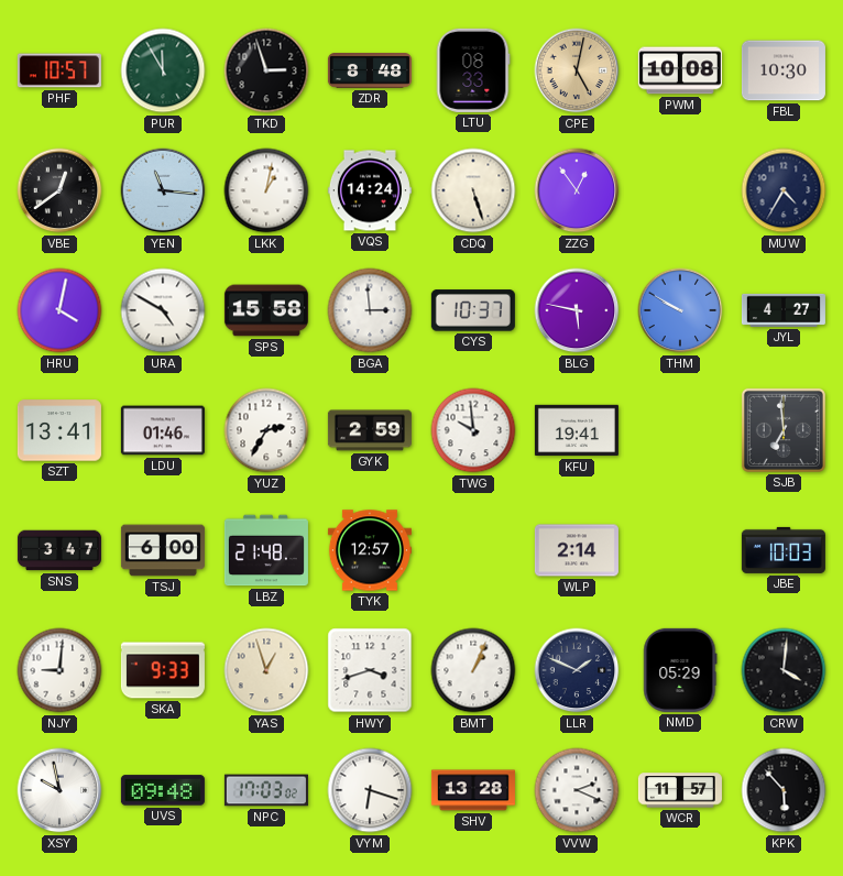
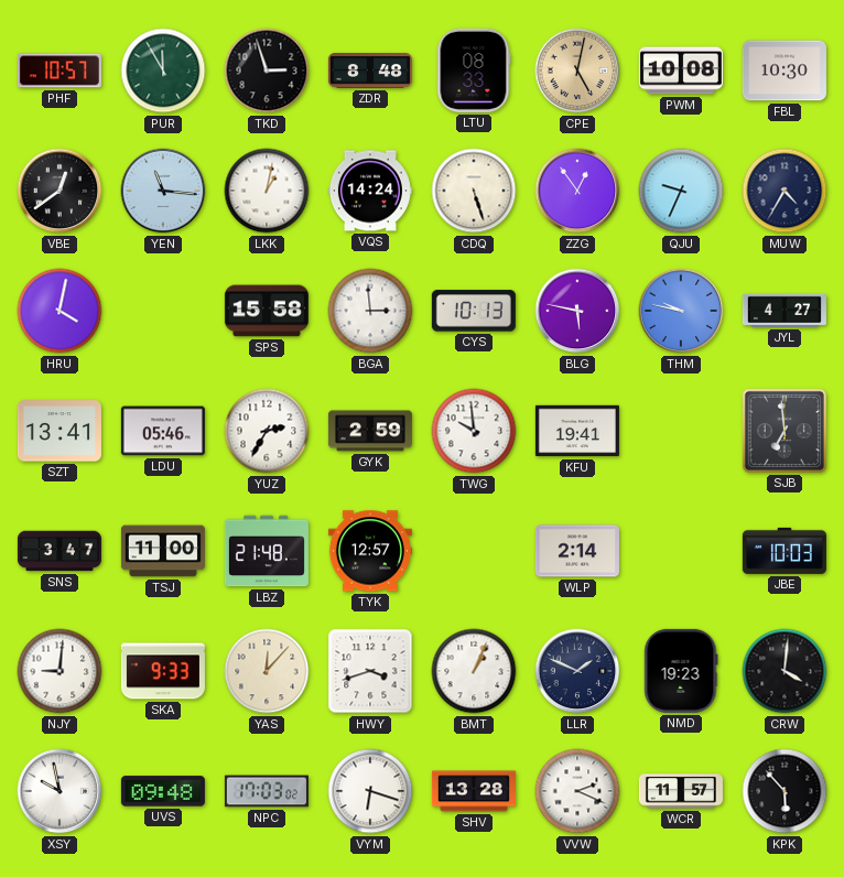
QJU: none -> 9:34
URA: 4:50 -> none
CYS: 10:37 -> 10:13
THM: 9:50 -> 9:47
LDU: 01:46 -> 05:46
TSJ: 6:00 -> 11:00
YAS: 12:57 -> 12:07
NMD: 05:29 -> 19:23
